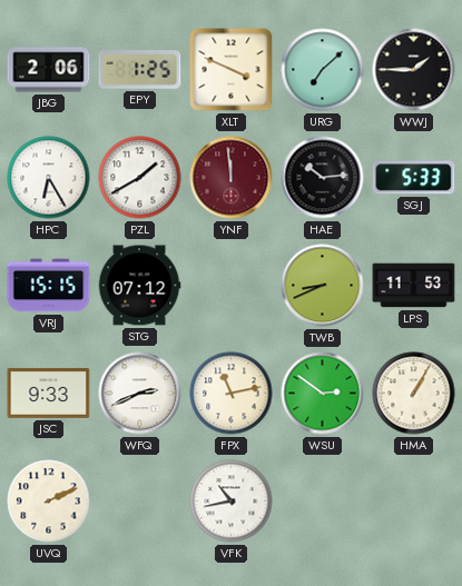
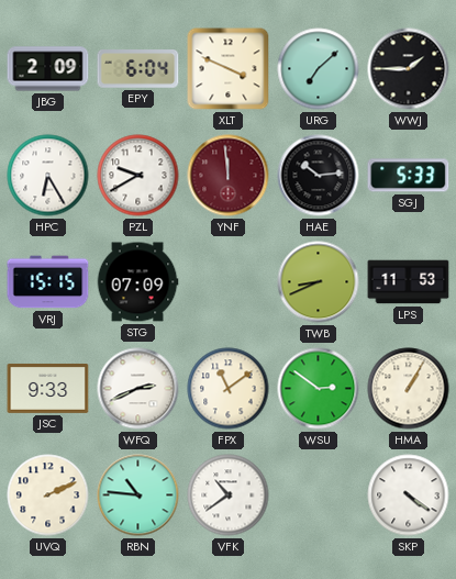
JBG: 2:06 -> 2:09
EPY: 1:25 -> 6:04
PZL: 1:40 -> 9:40
STG: 07:12 -> 07:09
FPX: 11:13 -> 11:09
RBN: none -> 10:46
VFK: 10:43 -> 10:39
SKP: none -> 4:21
